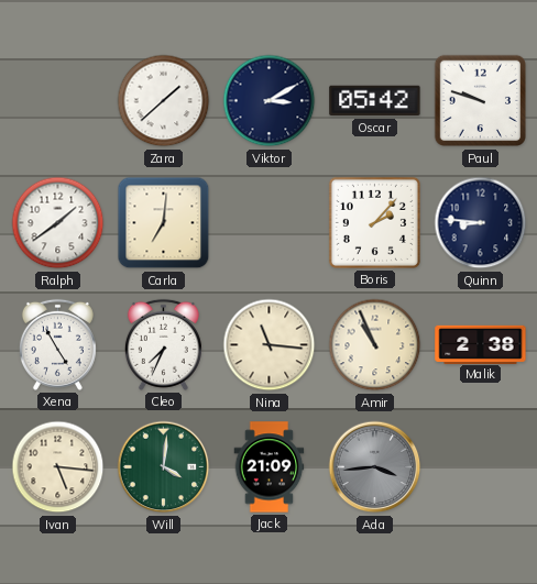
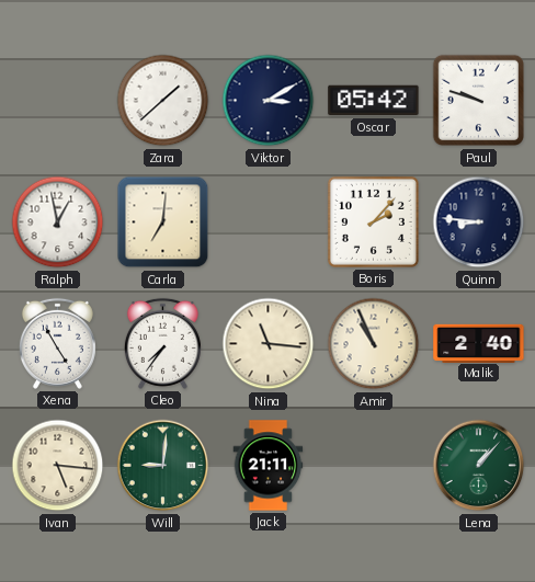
Ralph: 1:39 -> 12:58
Cleo: 7:34 -> 7:36
Malik: 2:38 -> 2:40
Will: 4:01 -> 9:01
Jack: 21:09 -> 21:11
Ada: 3:44 -> none
Lena: none -> 1:07
